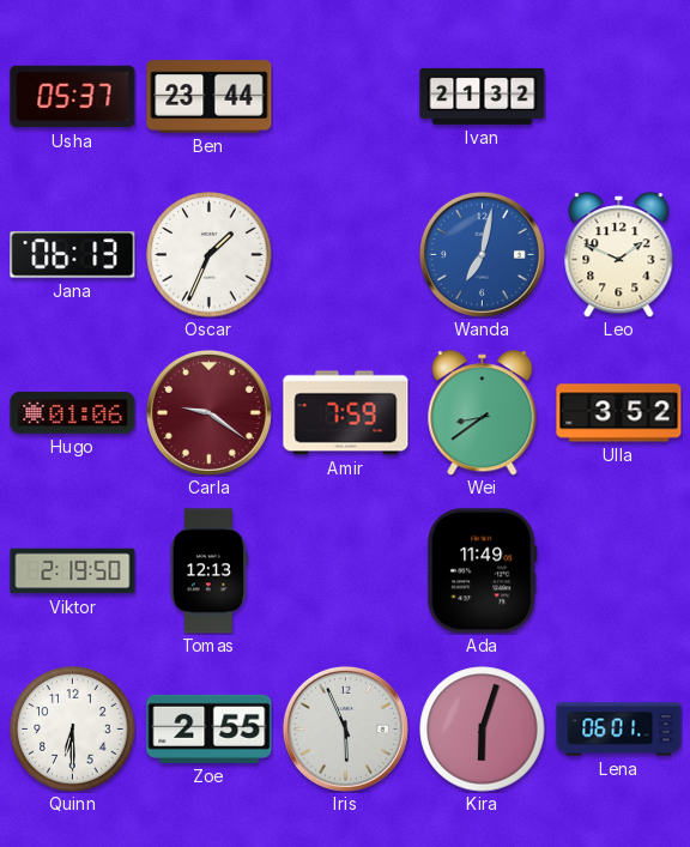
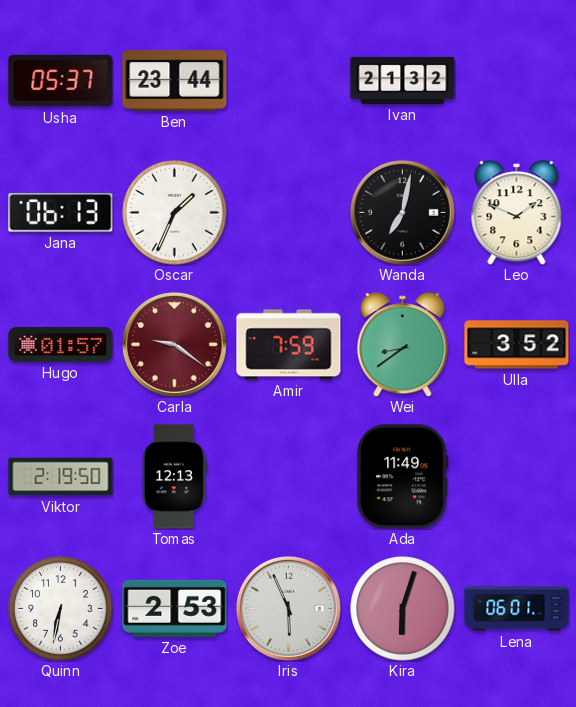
Wanda dial: blue -> black
Hugo: 01:06 -> 01:57
Quinn: 6:30 -> 6:32
Zoe: 2:55 -> 2:53
